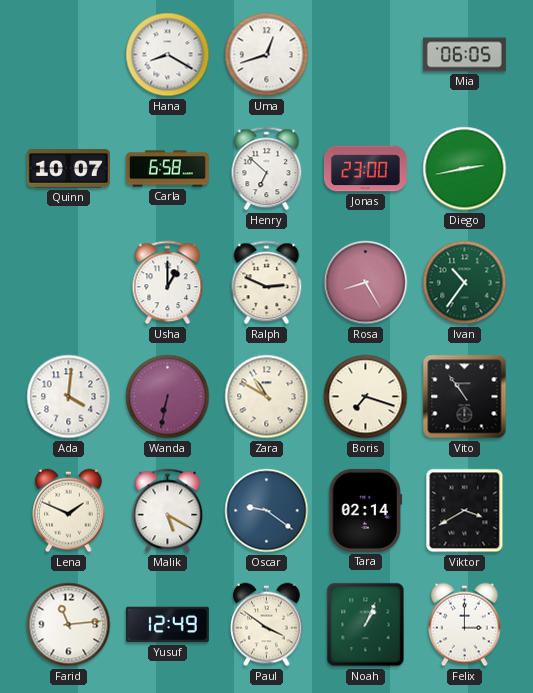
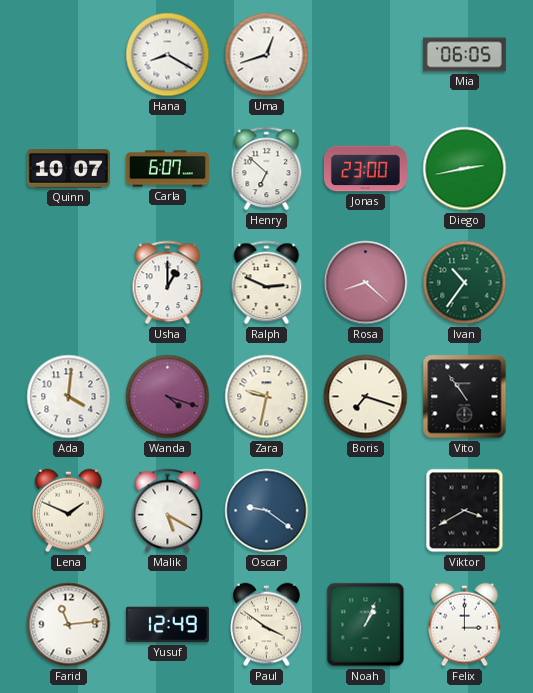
Carla: 6:58 -> 6:07
Rosa: 8:25 -> 8:22
Wanda: 6:32 -> 4:18
Zara: 10:50 -> 9:32
Tara: 02:14 -> none
